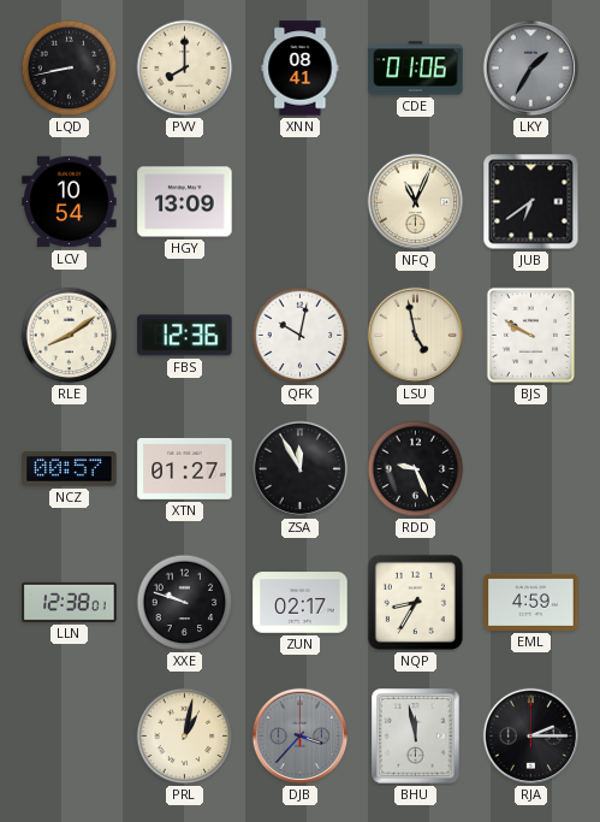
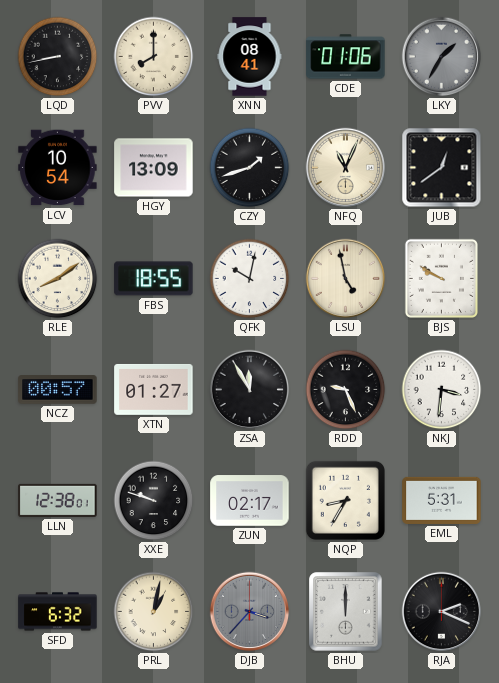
CZY: none -> 1:42
JUB: 6:39 -> 12:39
FBS: 12:36 -> 18:55
NKJ: none -> 3:31
EML: 4:59 -> 5:31
SFD: none -> 6:32
BHU: 11:58 -> 12:00
RJA: 2:15 -> 2:19
